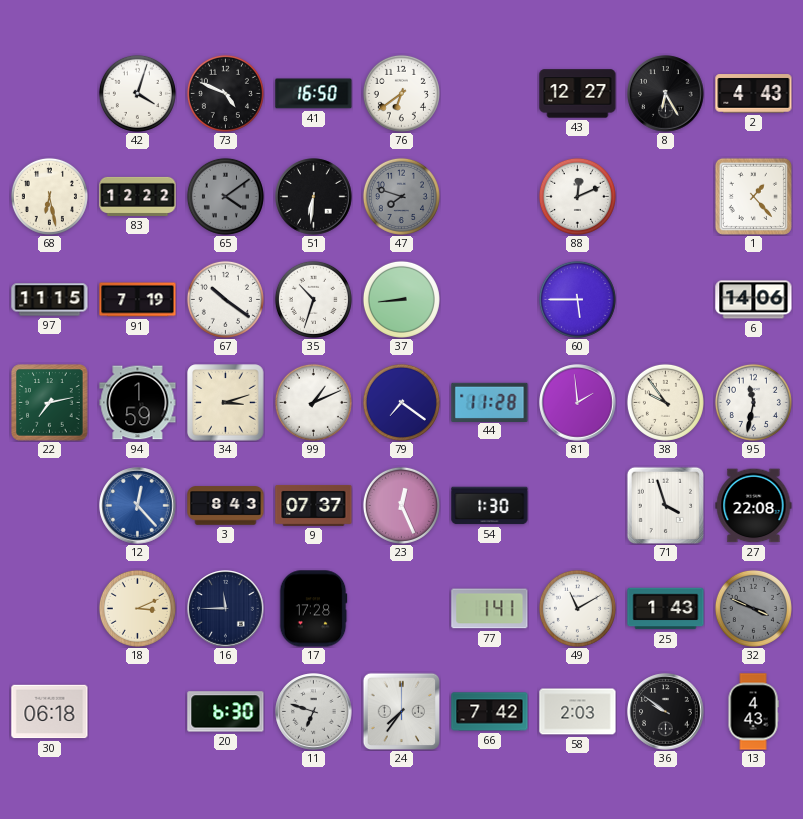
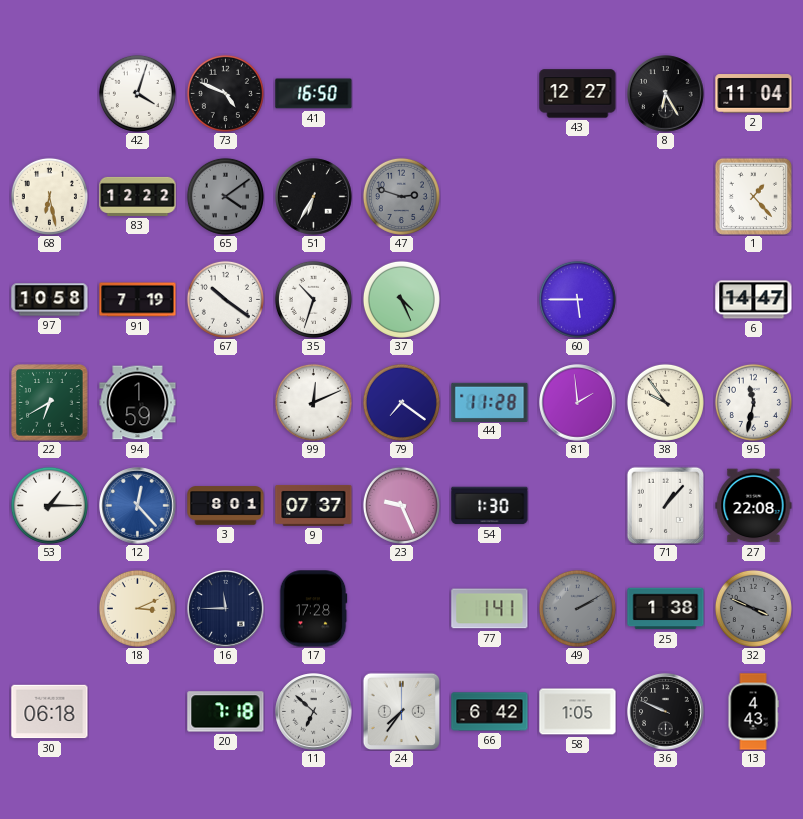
76: 6:39 -> none
2: 4:43 -> 11:04
51: 6:31 -> 6:35
47: 7:48 -> 2:48
88: 12:11 -> none
97: 11:15 -> 10:58
37: 8:44 -> 4:26
6: 14:06 -> 14:47
22: 7:13 -> 6:40
34: 3:12 -> none
99: 1:11 -> 12:11
53: none -> 1:15
3: 8:43 -> 8:01
23: 12:26 -> 9:26
71: 3:57 -> 1:07
49: 11:10 -> 2:10
49 dial: white -> grey
25: 1:43 -> 1:38
20: 6:30 -> 7:18
11: 6:48 -> 6:52
66: 7:42 -> 6:42
58: 2:03 -> 1:05
36: 9:51 -> 9:49
